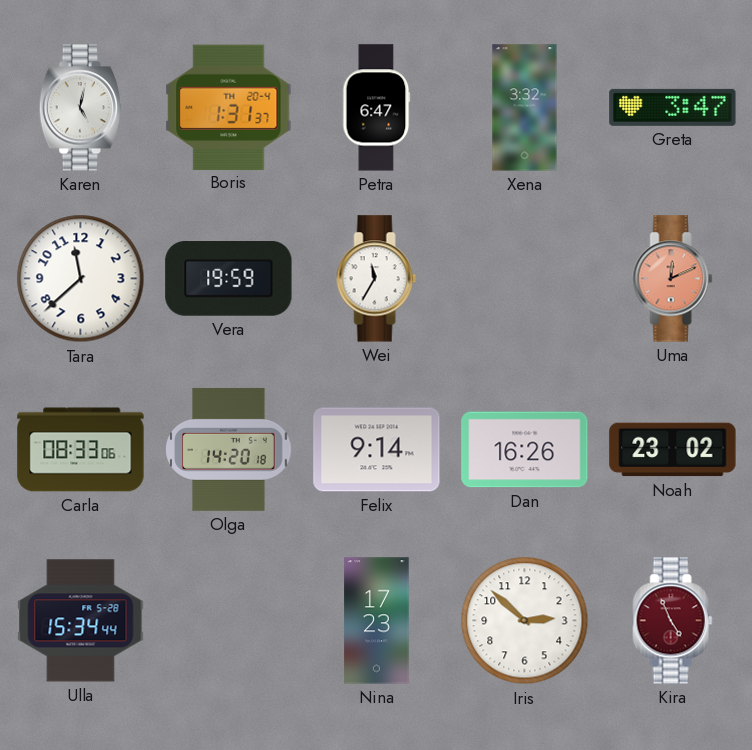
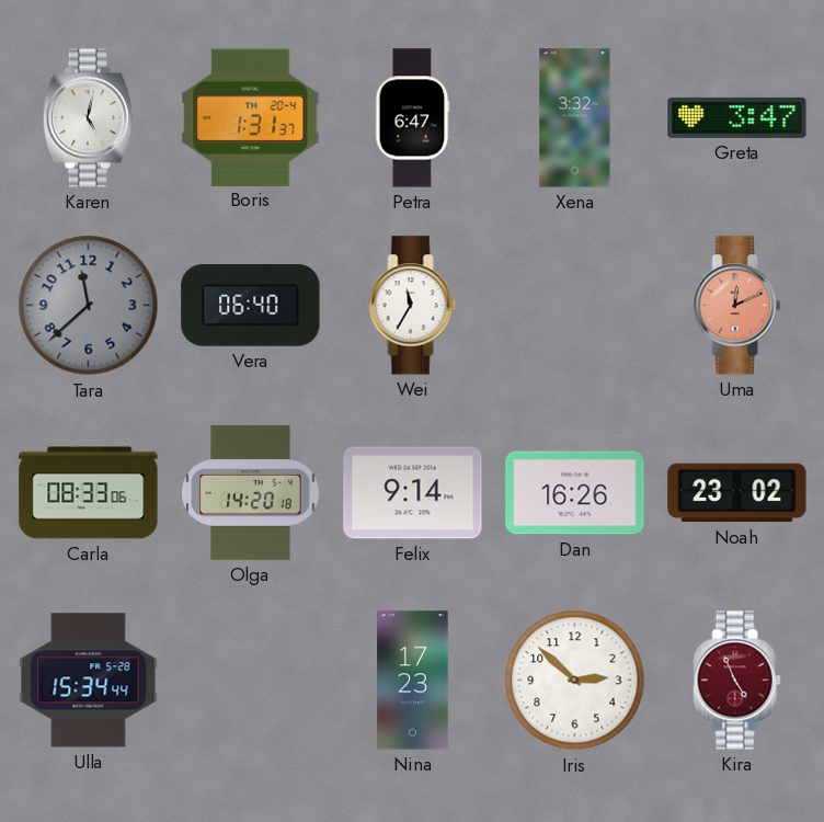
Tara dial: white -> grey
Vera: 19:59 -> 06:40
